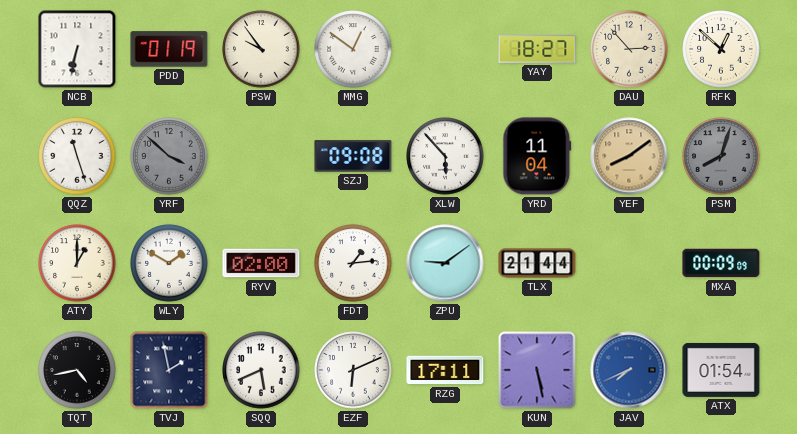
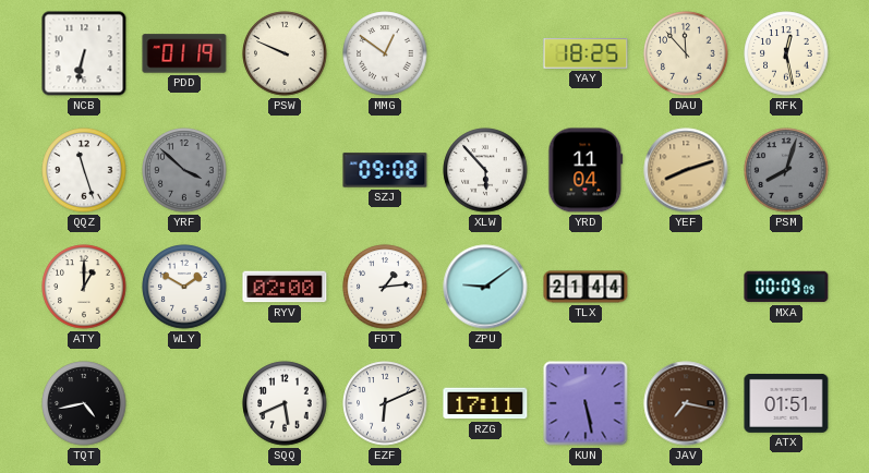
PSW: 9:54 -> 9:49
YAY: 18:27 -> 18:25
DAU: 2:53 -> 11:53
RFK: 12:52 -> 12:28
YEF: 8:09 -> 8:12
TVJ: 1:58 -> none
JAV: 7:41 -> 7:17
JAV dial: blue -> brown
ATX: 01:54 -> 01:51
